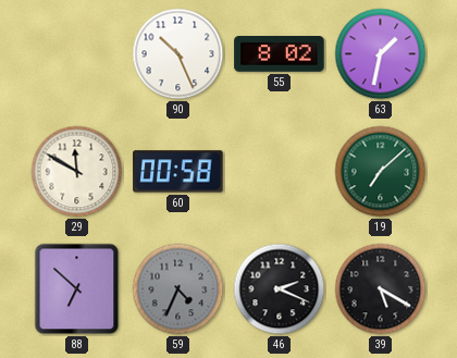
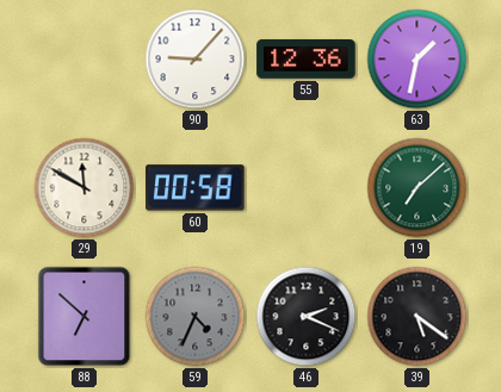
90: 10:26 -> 9:07
55: 8:02 -> 12:36
39: 5:20 -> 5:21
